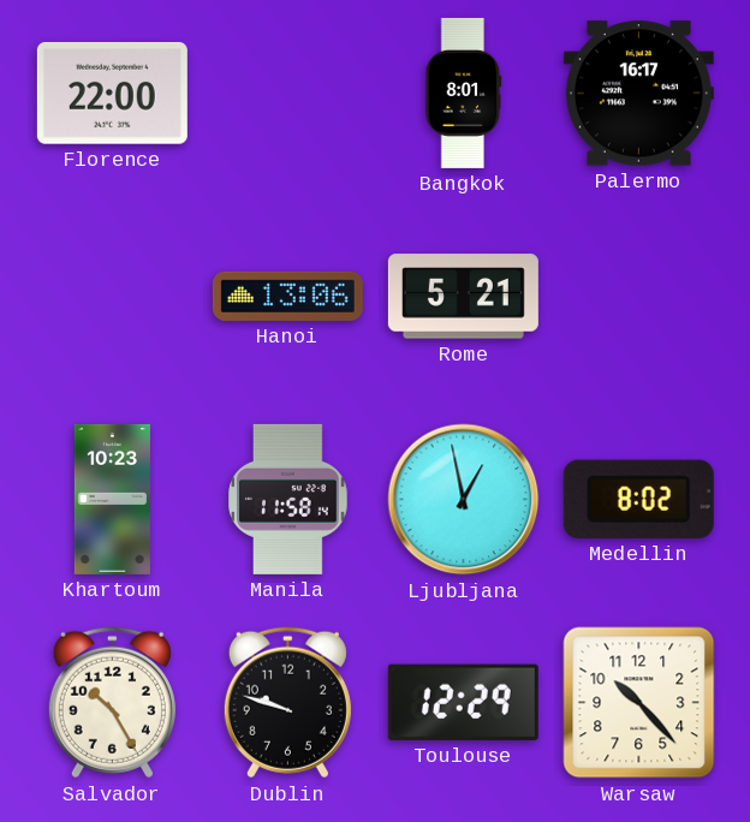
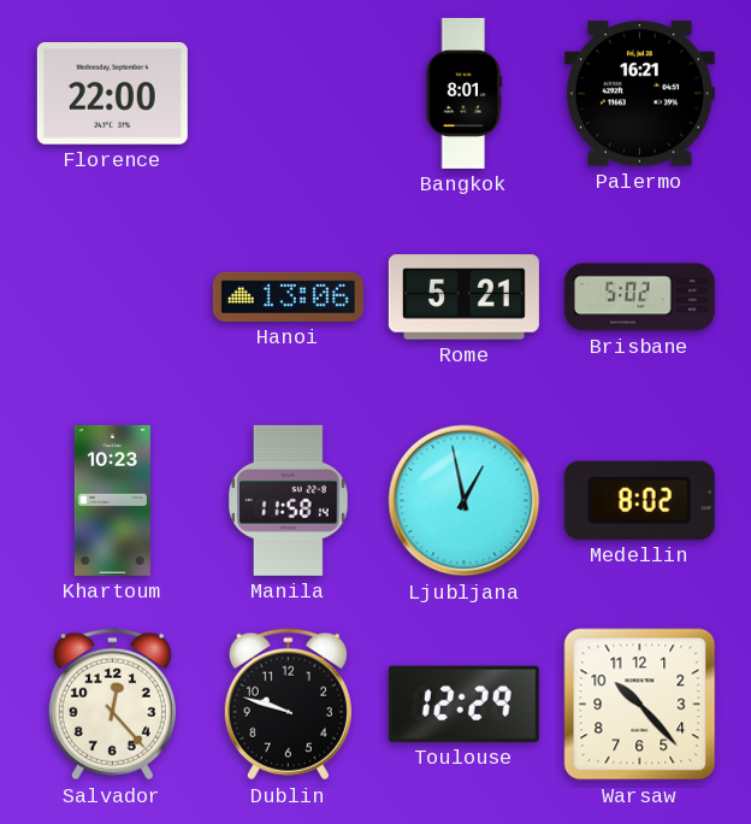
Palermo: 16:17 -> 16:21
Brisbane: none -> 5:02
Salvador: 10:25 -> 12:23
